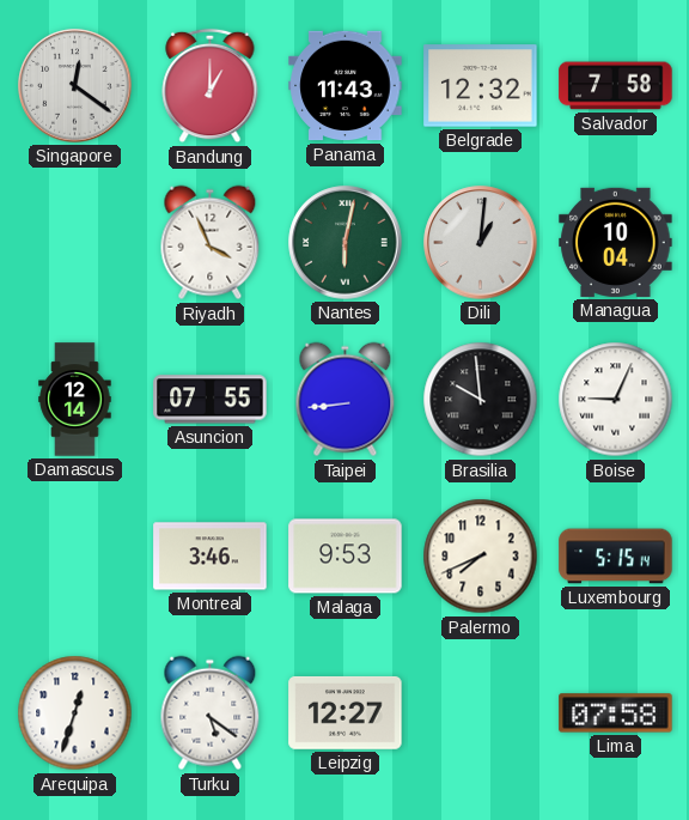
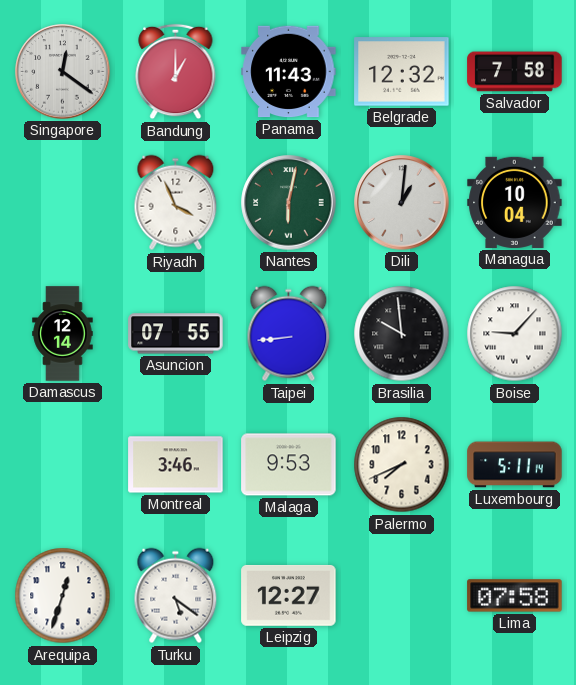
Boise: 9:04 -> 9:07
Luxembourg: 5:15 -> 5:11
